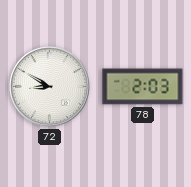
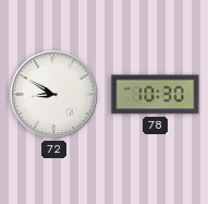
78: 2:03 -> 10:30
